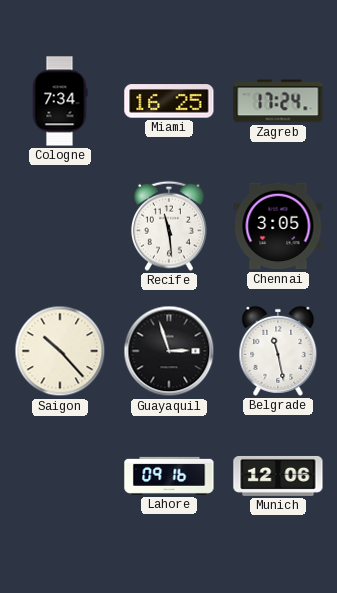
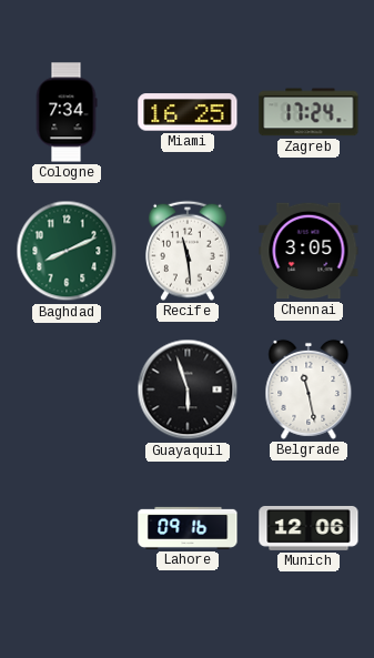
Baghdad: none -> 8:11
Saigon: 10:23 -> none
Guayaquil: 2:57 -> 5:57
